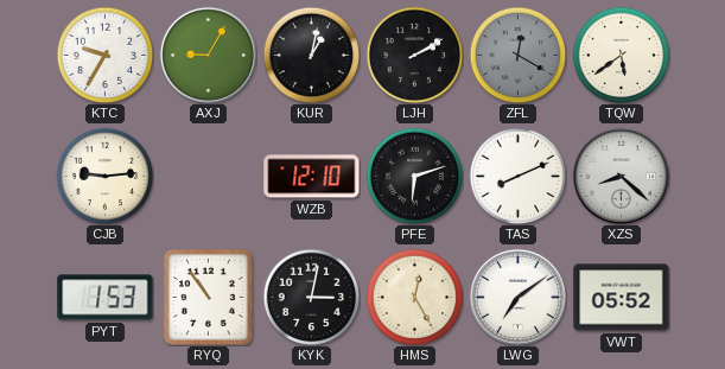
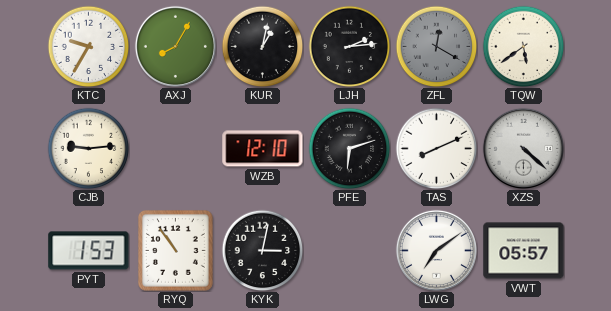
AXJ: 9:05 -> 8:05
LJH: 2:10 -> 2:14
XZS: 8:22 -> 4:22
HMS: 12:25 -> none
VWT: 05:52 -> 05:57
